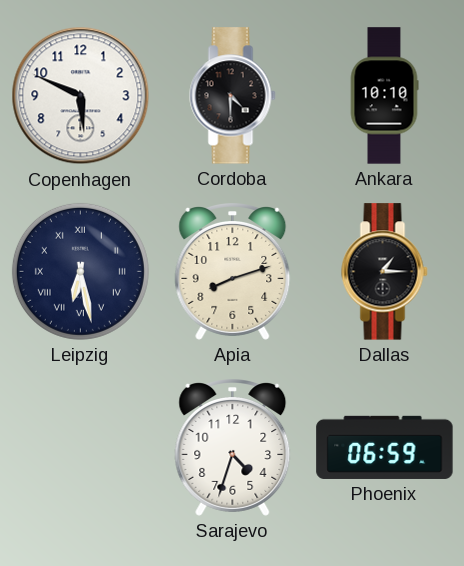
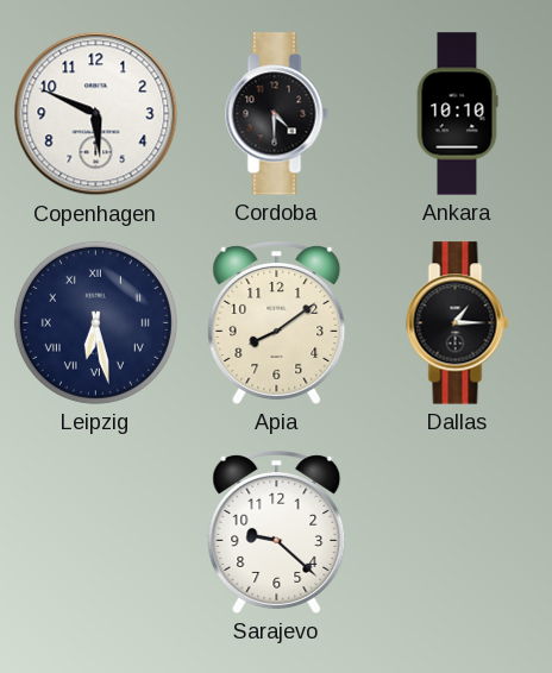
Apia: 8:12 -> 8:09
Sarajevo: 4:33 -> 9:22
Phoenix: 06:59 -> none
